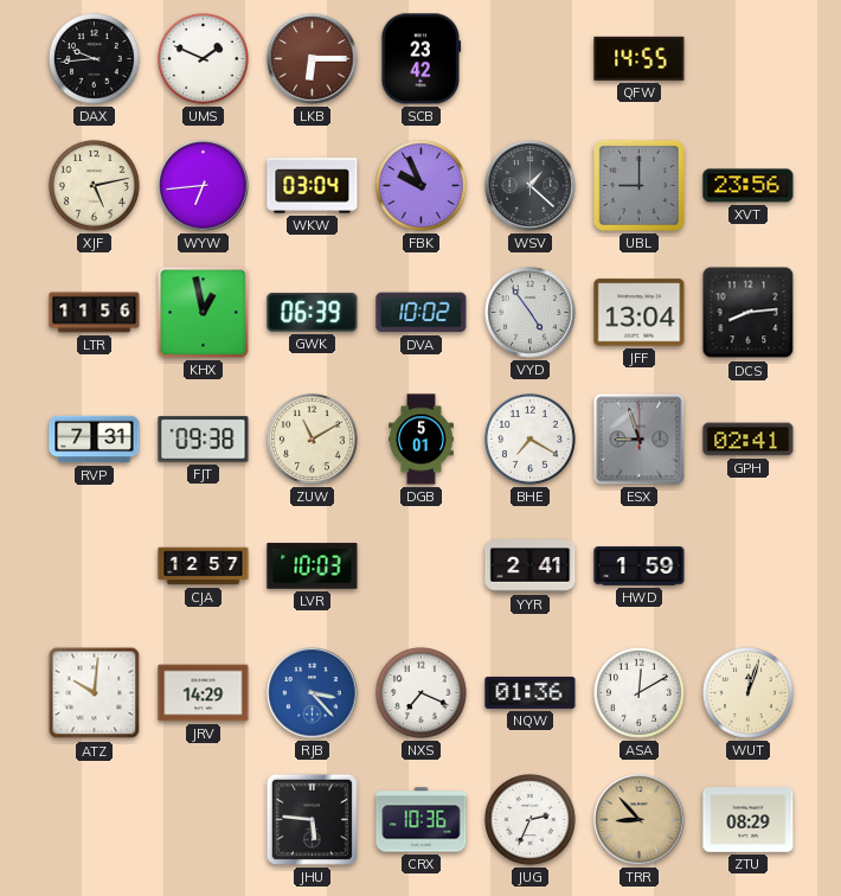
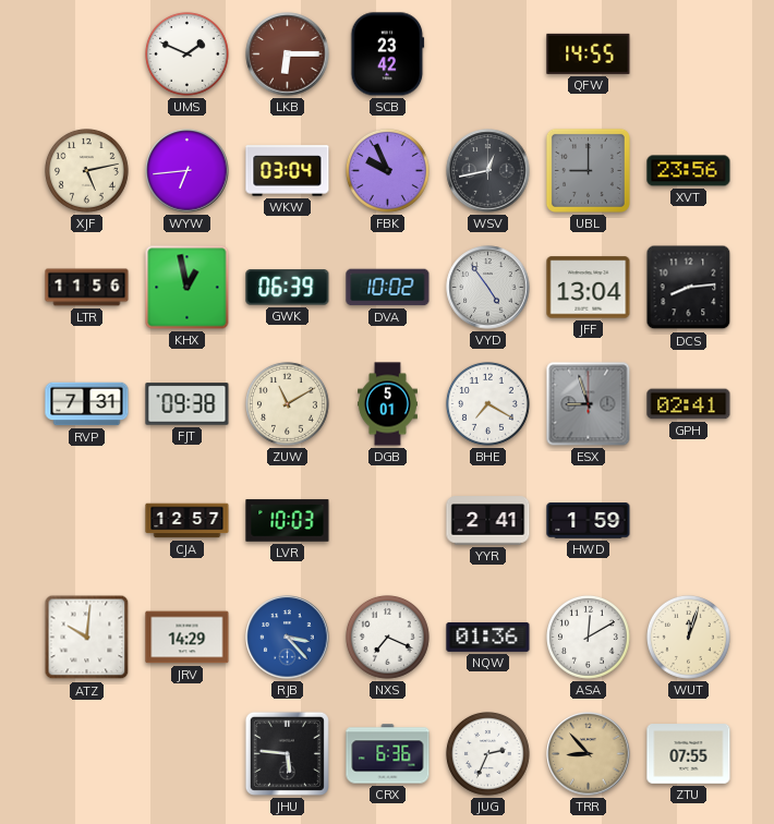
DAX: 9:44 -> none
WSV: 1:22 -> 12:43
CRX: 10:36 -> 6:36
ZTU: 08:29 -> 07:55
